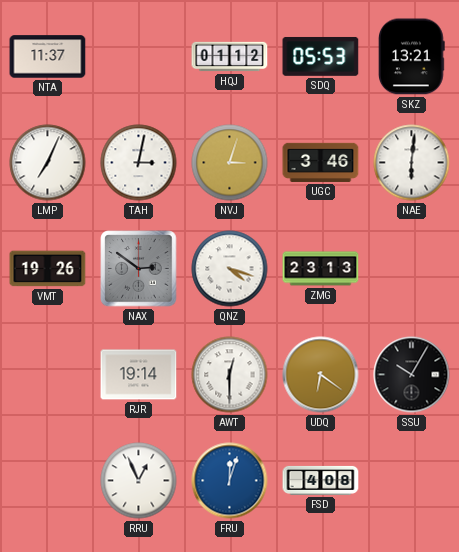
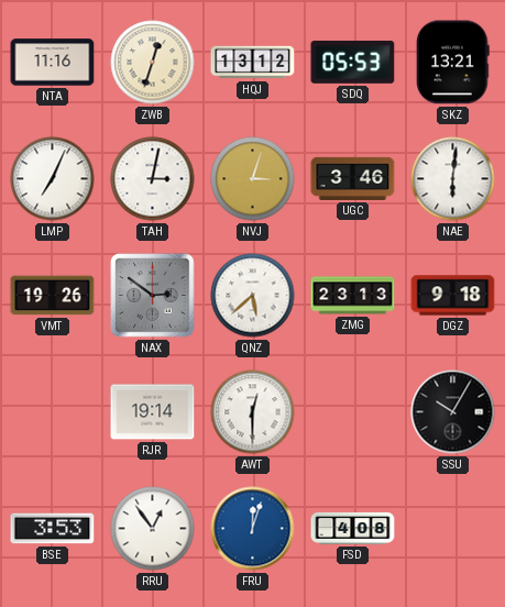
NTA: 11:37 -> 11:16
ZWB: none -> 12:33
HQJ: 01:12 -> 13:12
QNZ: 4:18 -> 5:38
DGZ: none -> 9:18
UDQ: 6:21 -> none
BSE: none -> 3:53
RRU: 12:56 -> 12:54
